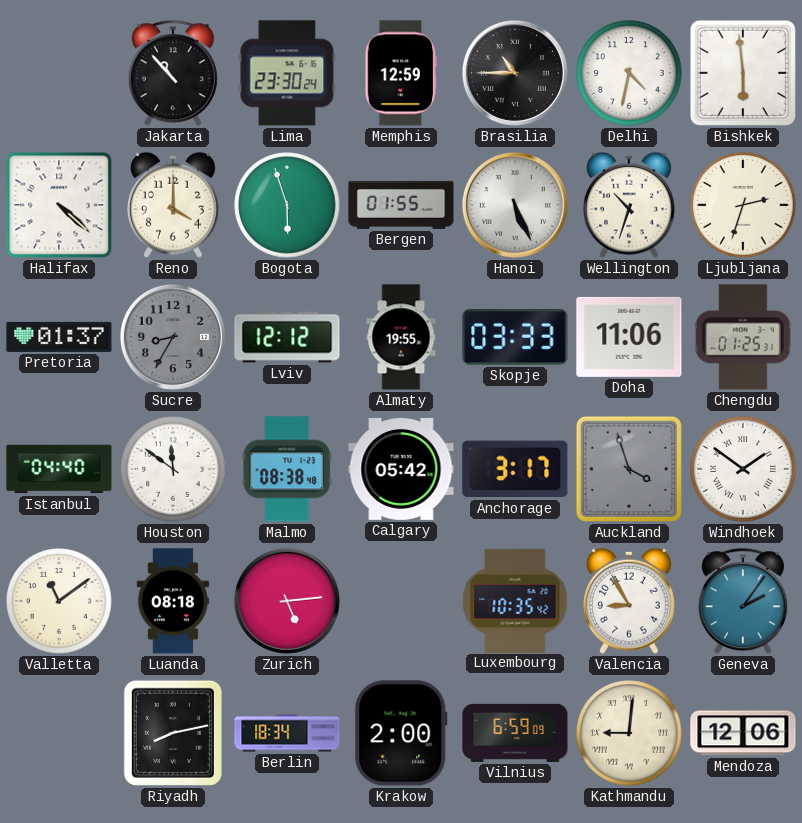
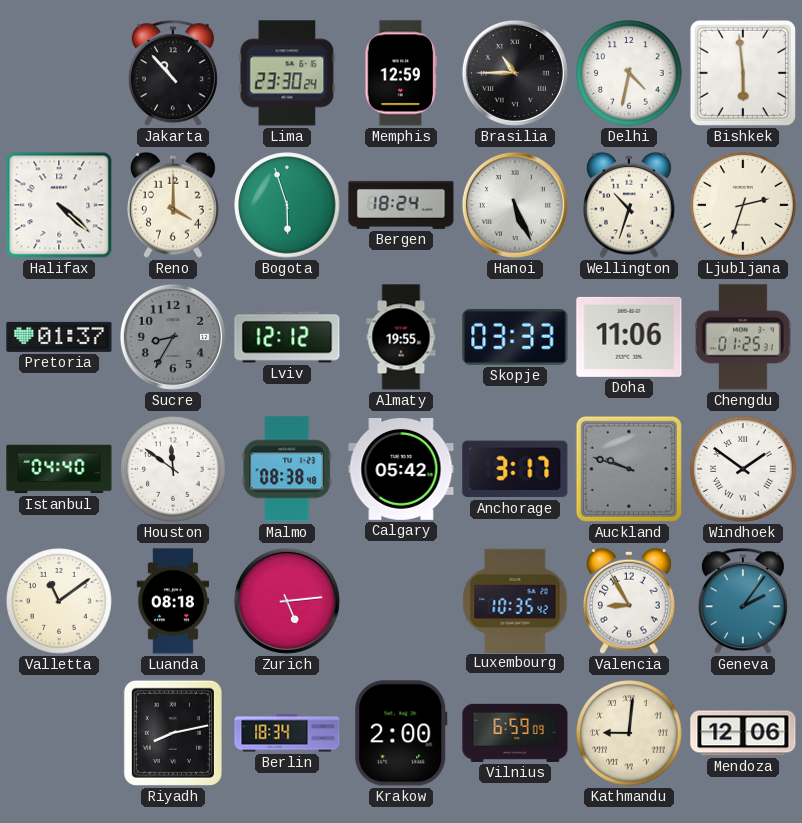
Bergen: 01:55 -> 18:24
Auckland: 3:57 -> 9:48
